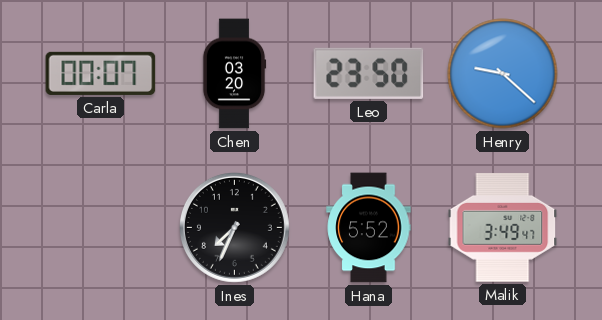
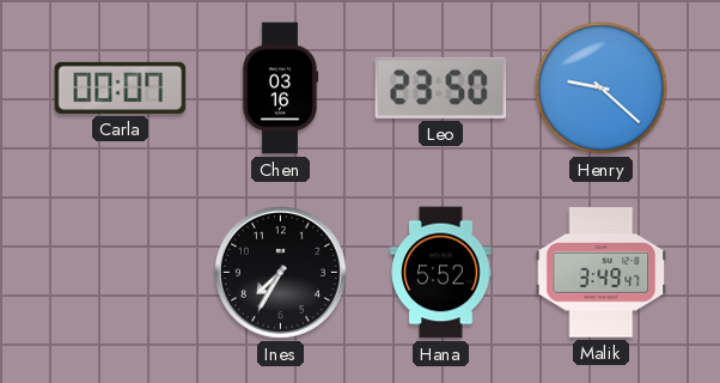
Chen: 03:20 -> 03:16
Ines: 7:34 -> 7:35
